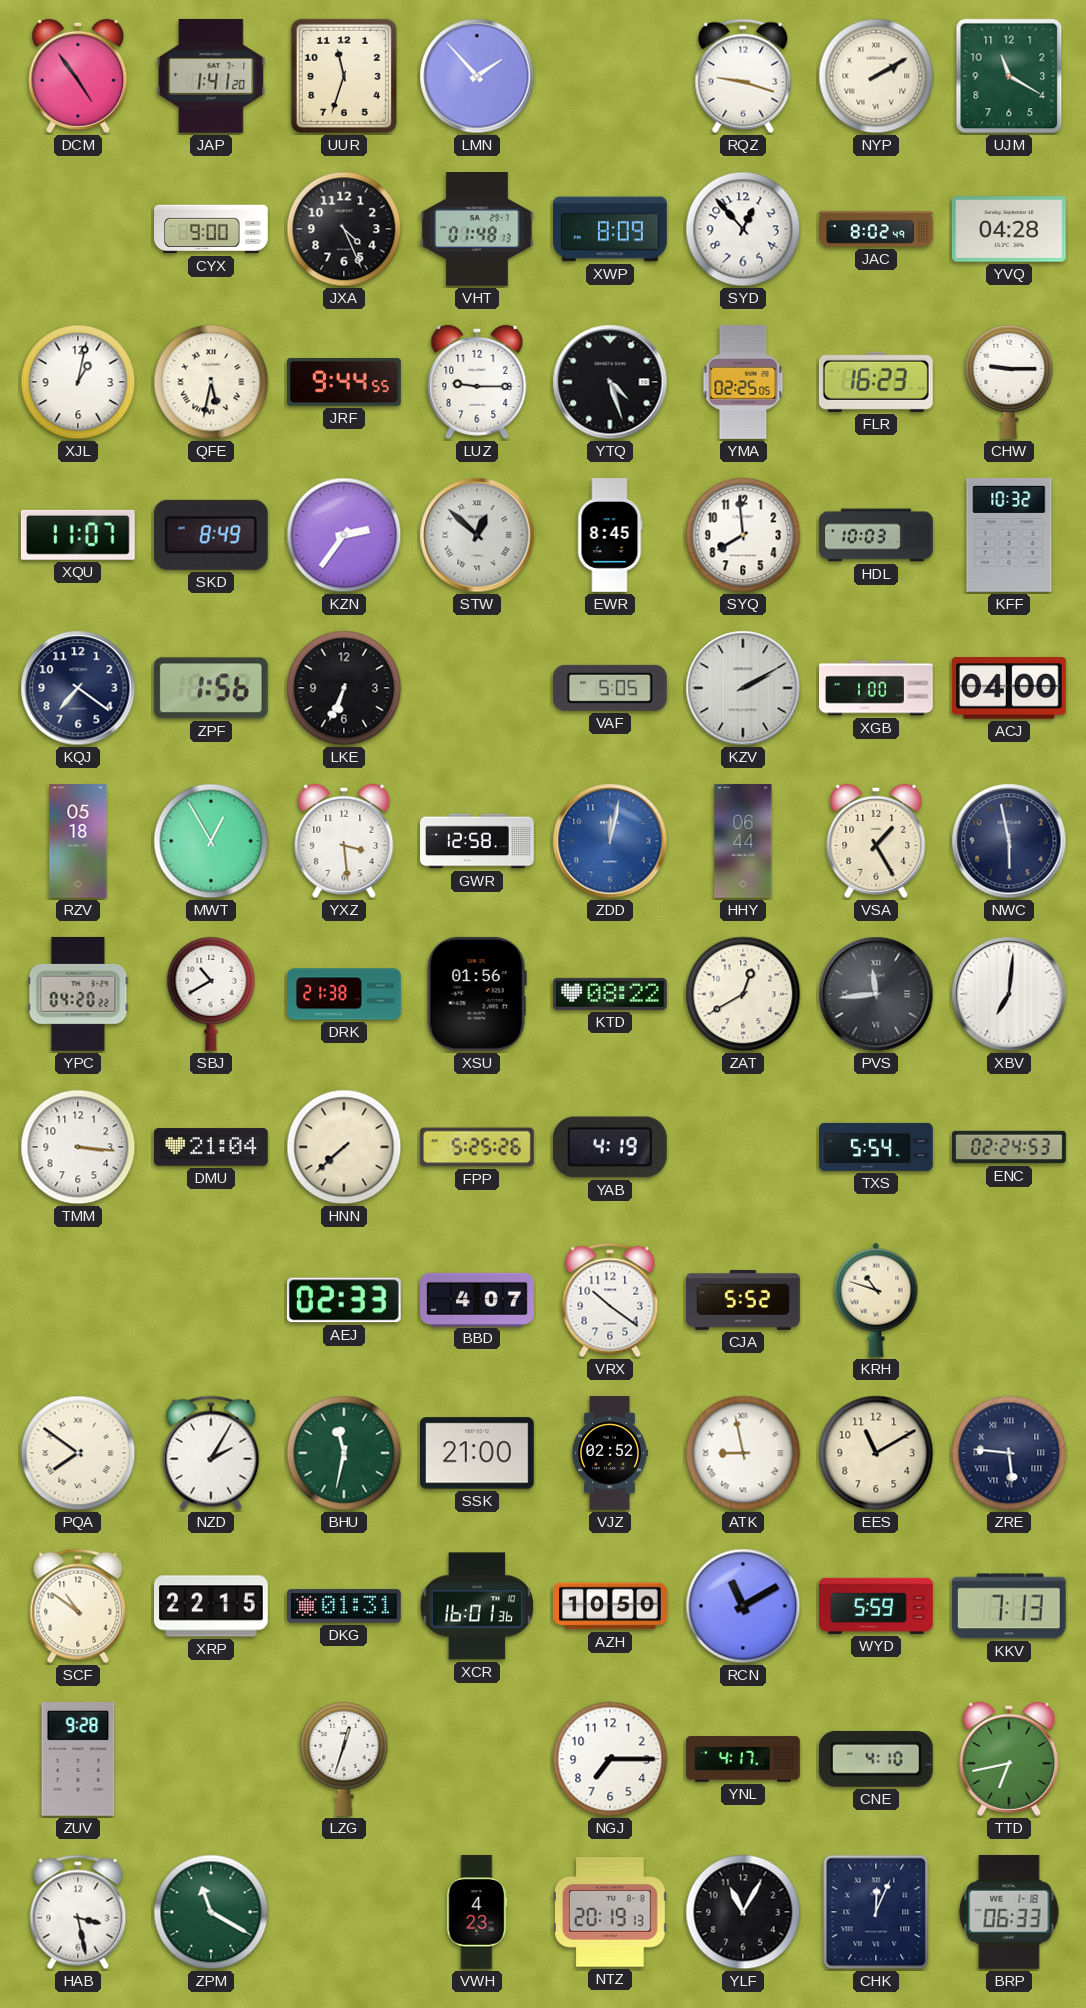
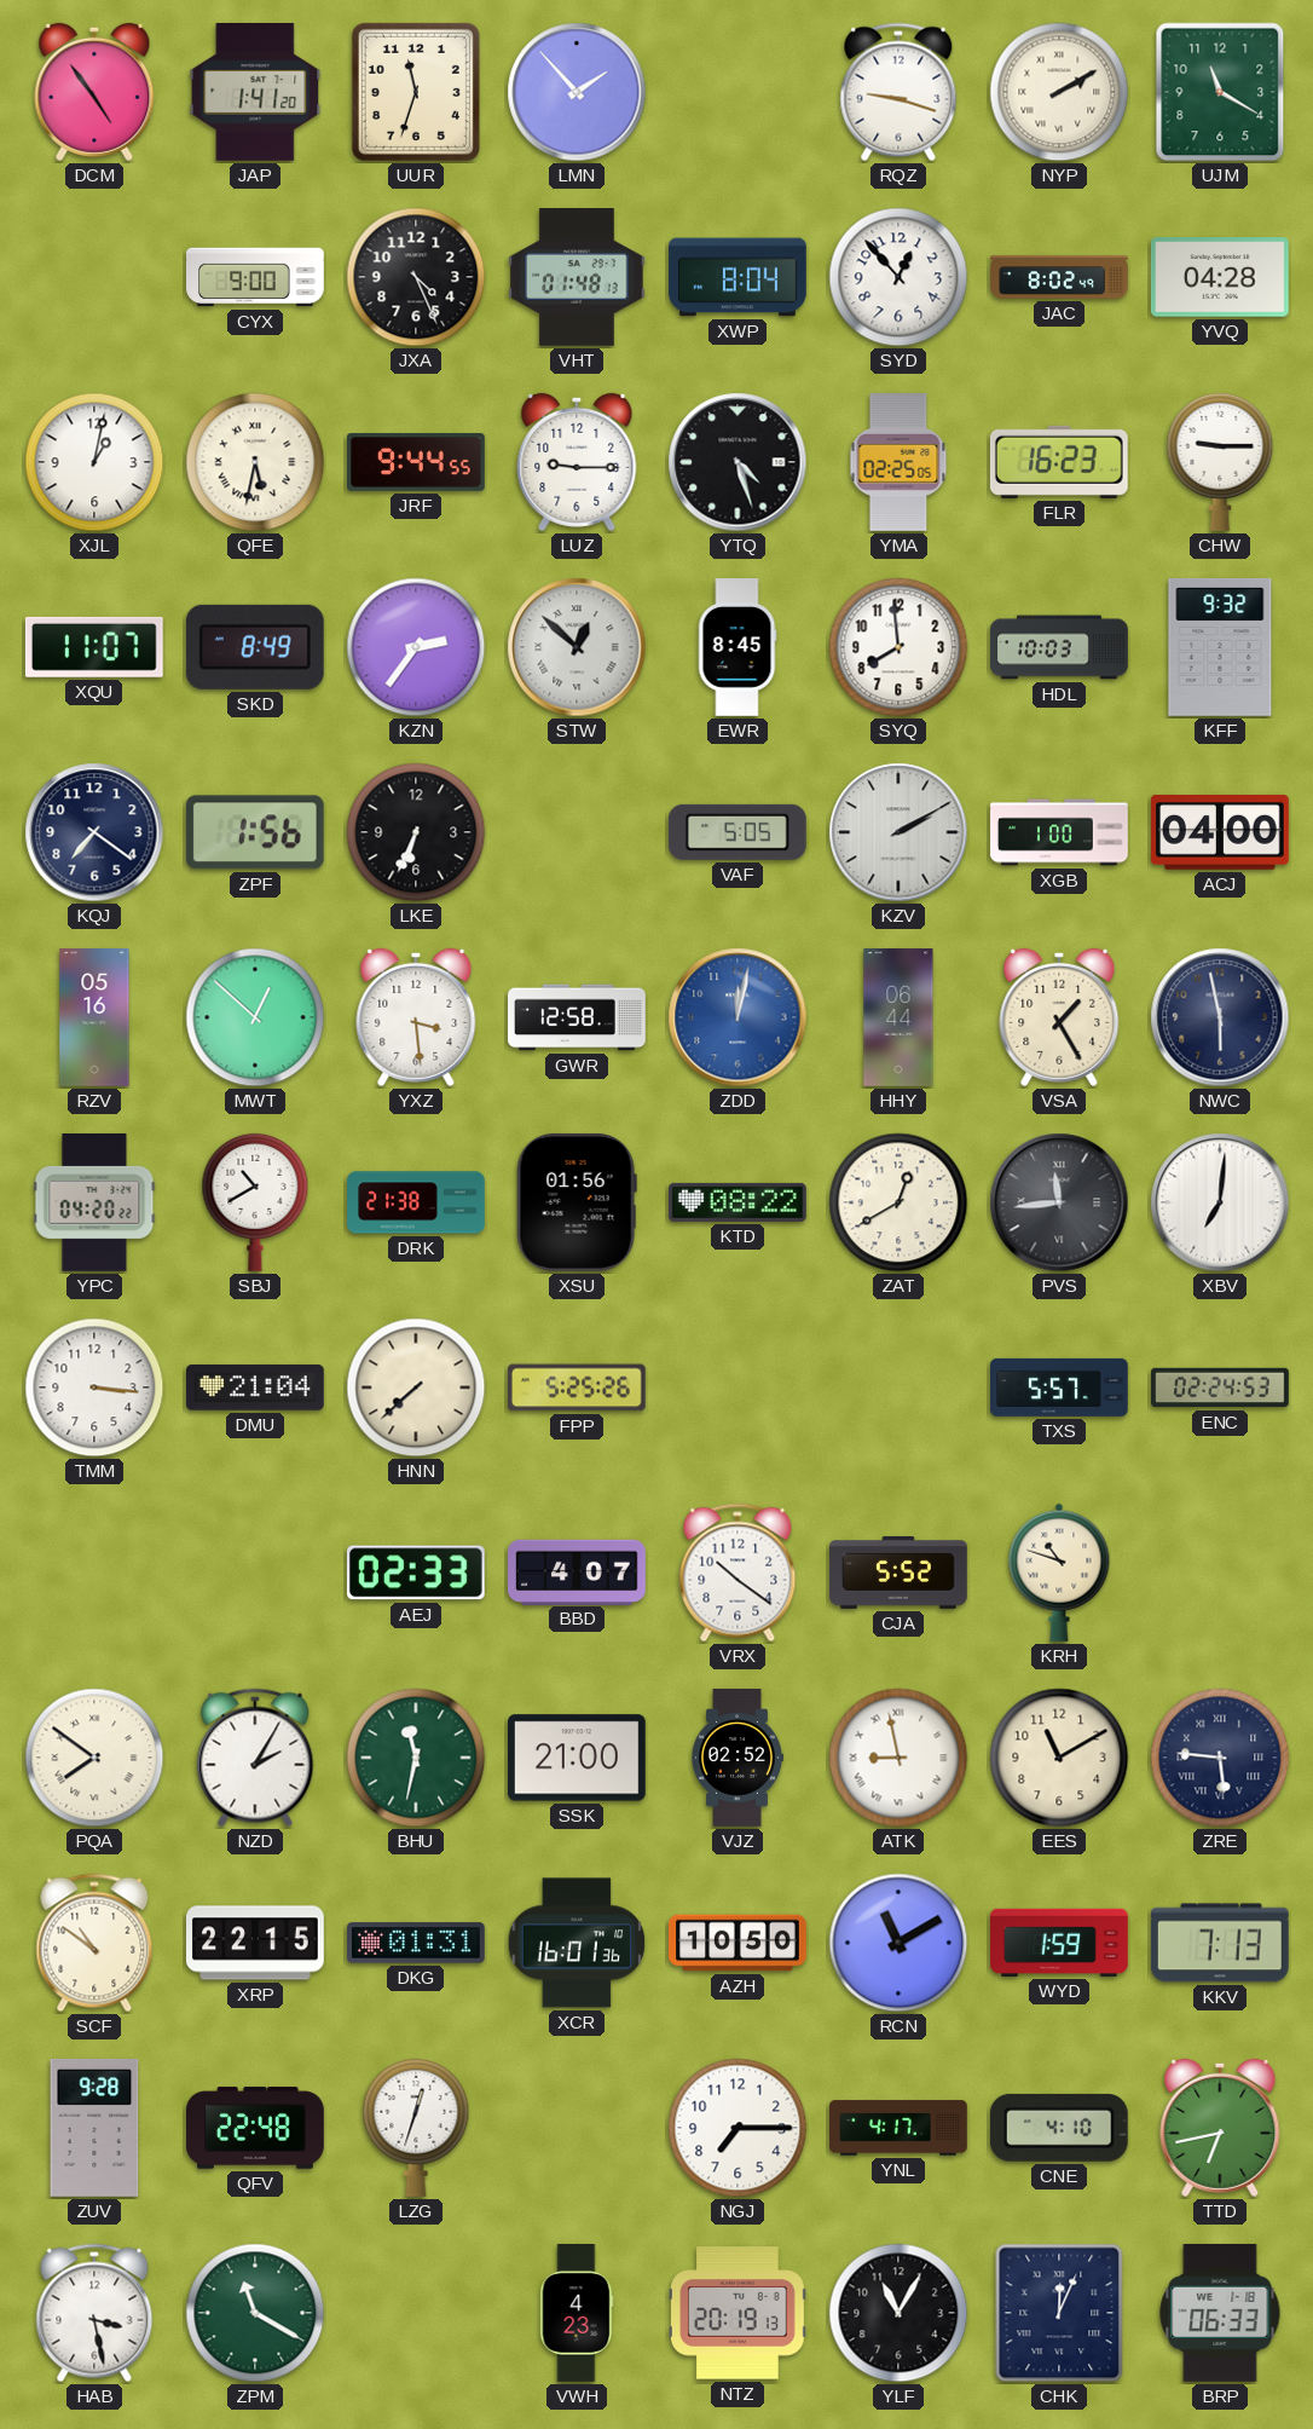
XWP: 8:09 -> 8:04
KFF: 10:32 -> 9:32
RZV: 05:18 -> 05:16
MWT: 12:55 -> 12:52
YAB: 4:19 -> none
TXS: 5:54 -> 5:57
WYD: 5:59 -> 1:59
QFV: none -> 22:48
